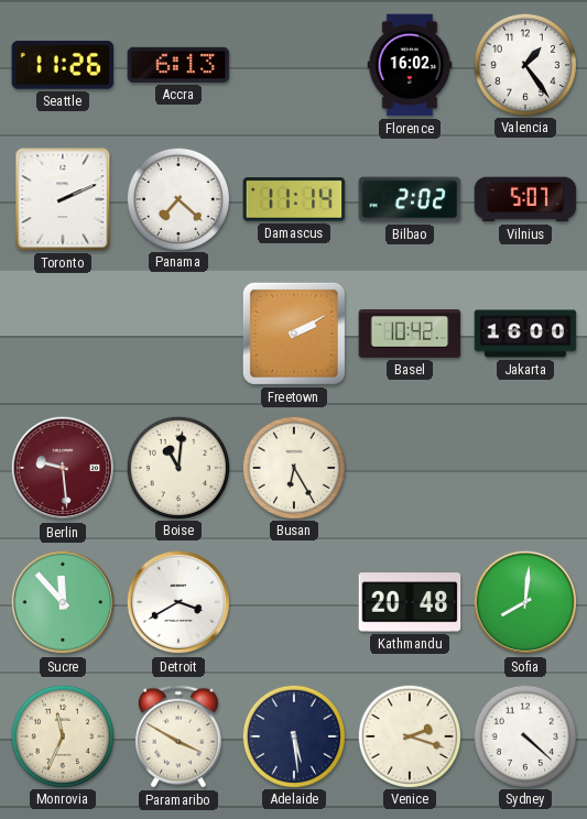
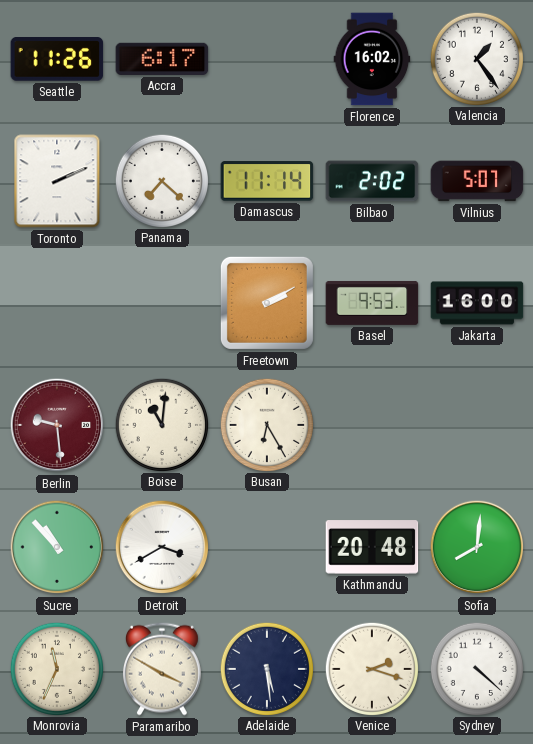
Accra: 6:13 -> 6:17
Basel: 10:42 -> 9:53
Sucre: 11:53 -> 10:53
